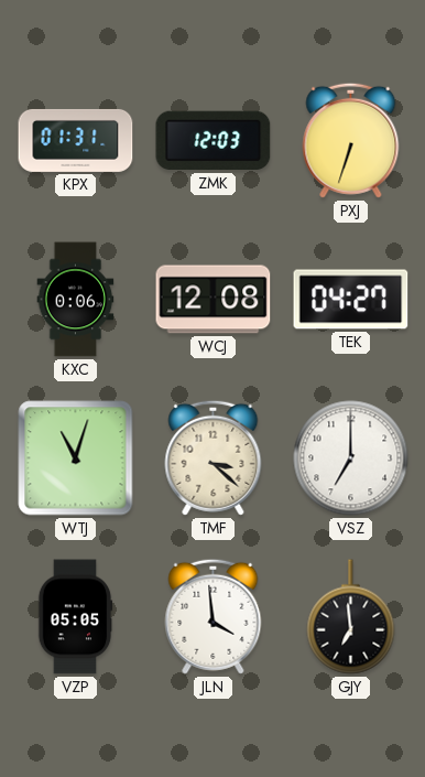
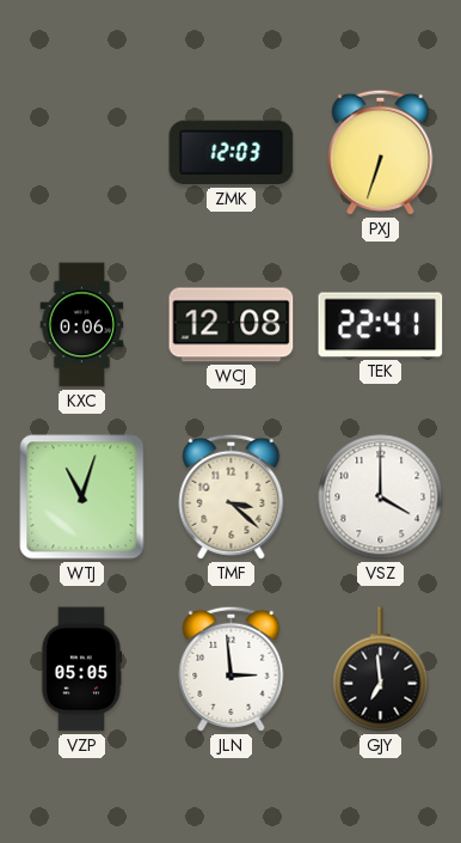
KPX: 01:31 -> none
TEK: 04:27 -> 22:41
VSZ: 7:00 -> 4:00
JLN: 3:59 -> 2:59
